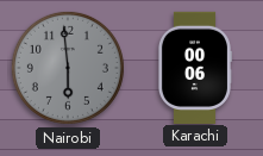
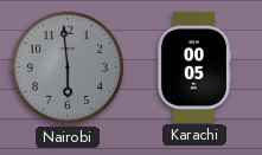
Karachi: 00:06 -> 00:05
